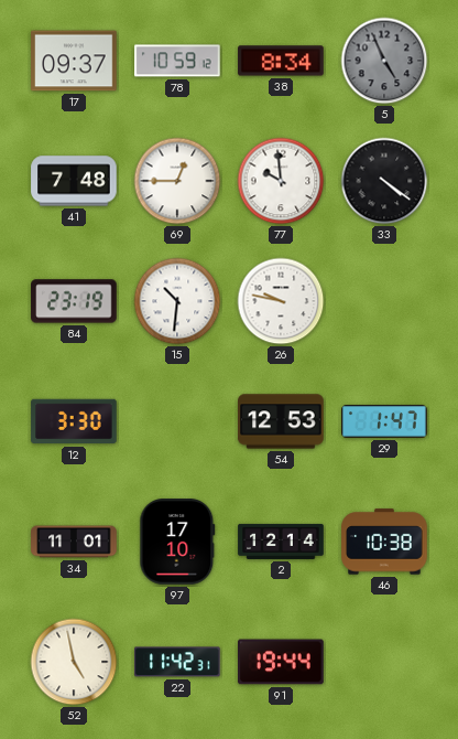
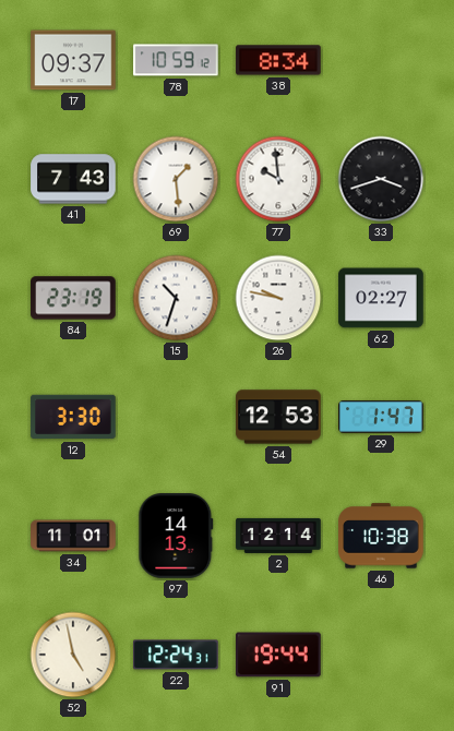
5: 4:56 -> none
41: 7:48 -> 7:43
69: 12:45 -> 1:29
33: 4:21 -> 3:42
15: 10:31 -> 10:33
62: none -> 02:27
97: 17:10 -> 14:13
22: 11:42 -> 12:24
